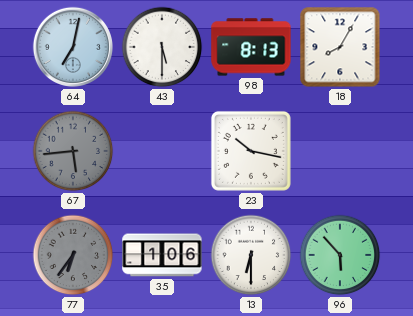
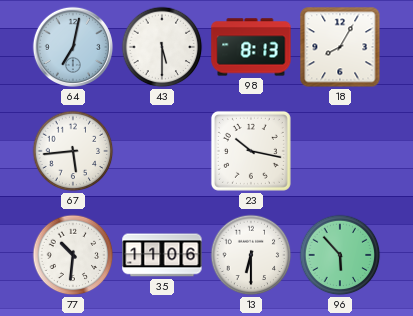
67 dial: grey -> white
77: 6:36 -> 10:31
77 dial: grey -> white
35: 1:06 -> 11:06
